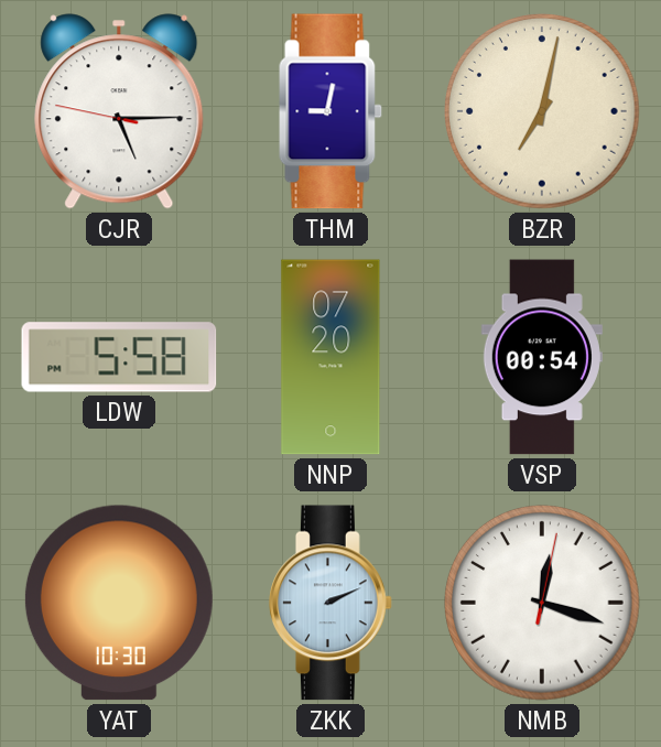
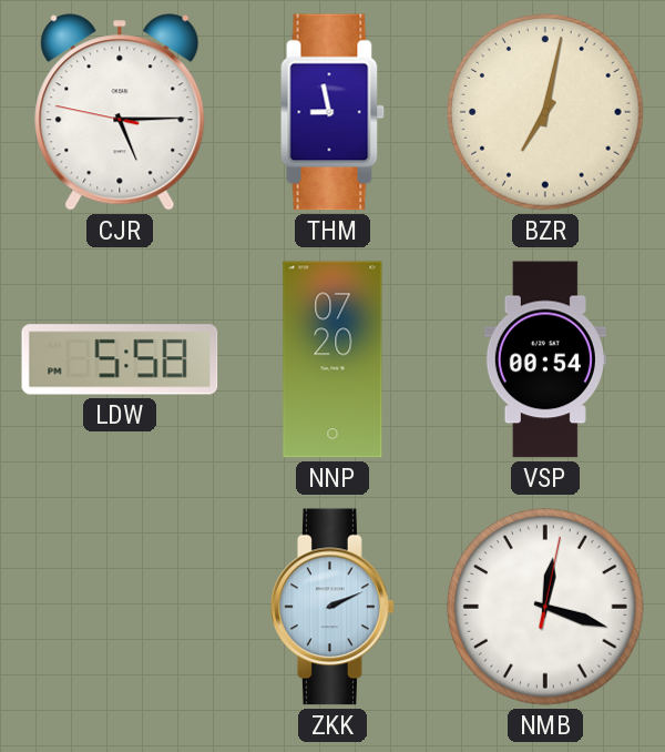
THM: 9:02 -> 8:58
YAT: 10:30 -> none
